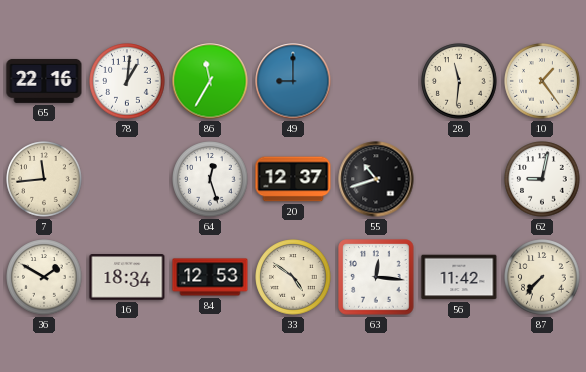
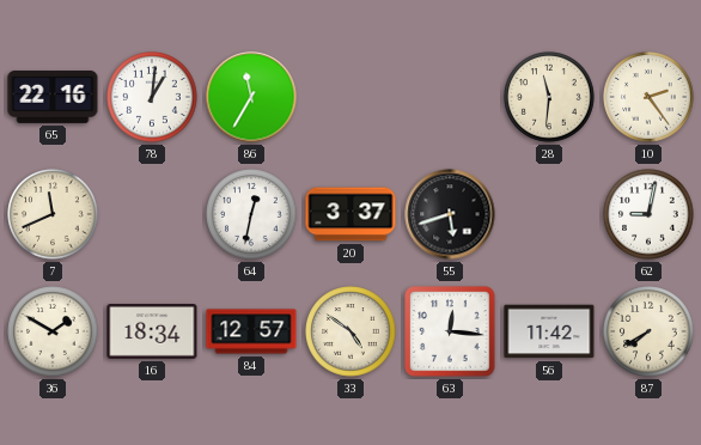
49: 9:00 -> none
10: 1:24 -> 2:24
7: 11:44 -> 11:41
64: 12:27 -> 12:32
20: 12:37 -> 3:37
55: 10:42 -> 5:42
84: 12:53 -> 12:57
87: 7:37 -> 7:40
